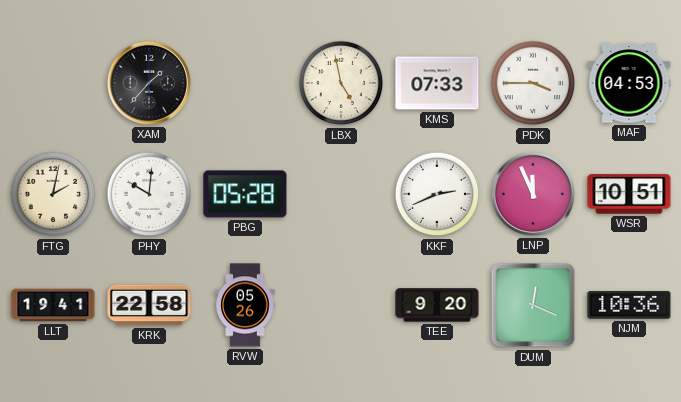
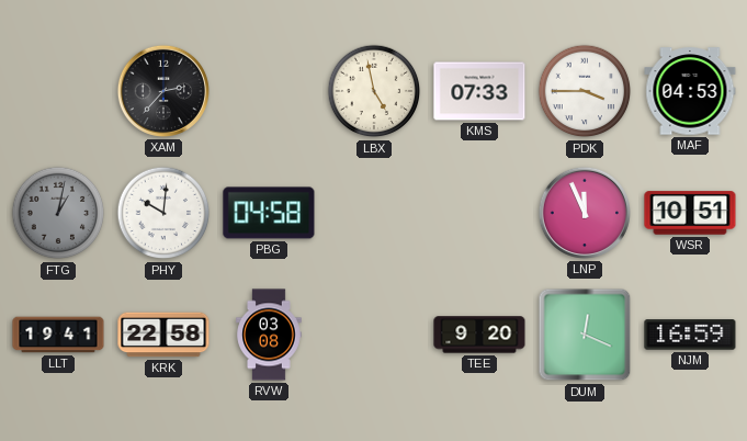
XAM: 1:37 -> 2:37
FTG: 2:02 -> 1:02
FTG dial: cream -> grey
PBG: 05:28 -> 04:58
KKF: 2:41 -> none
RVW: 05:26 -> 03:08
NJM: 10:36 -> 16:59
